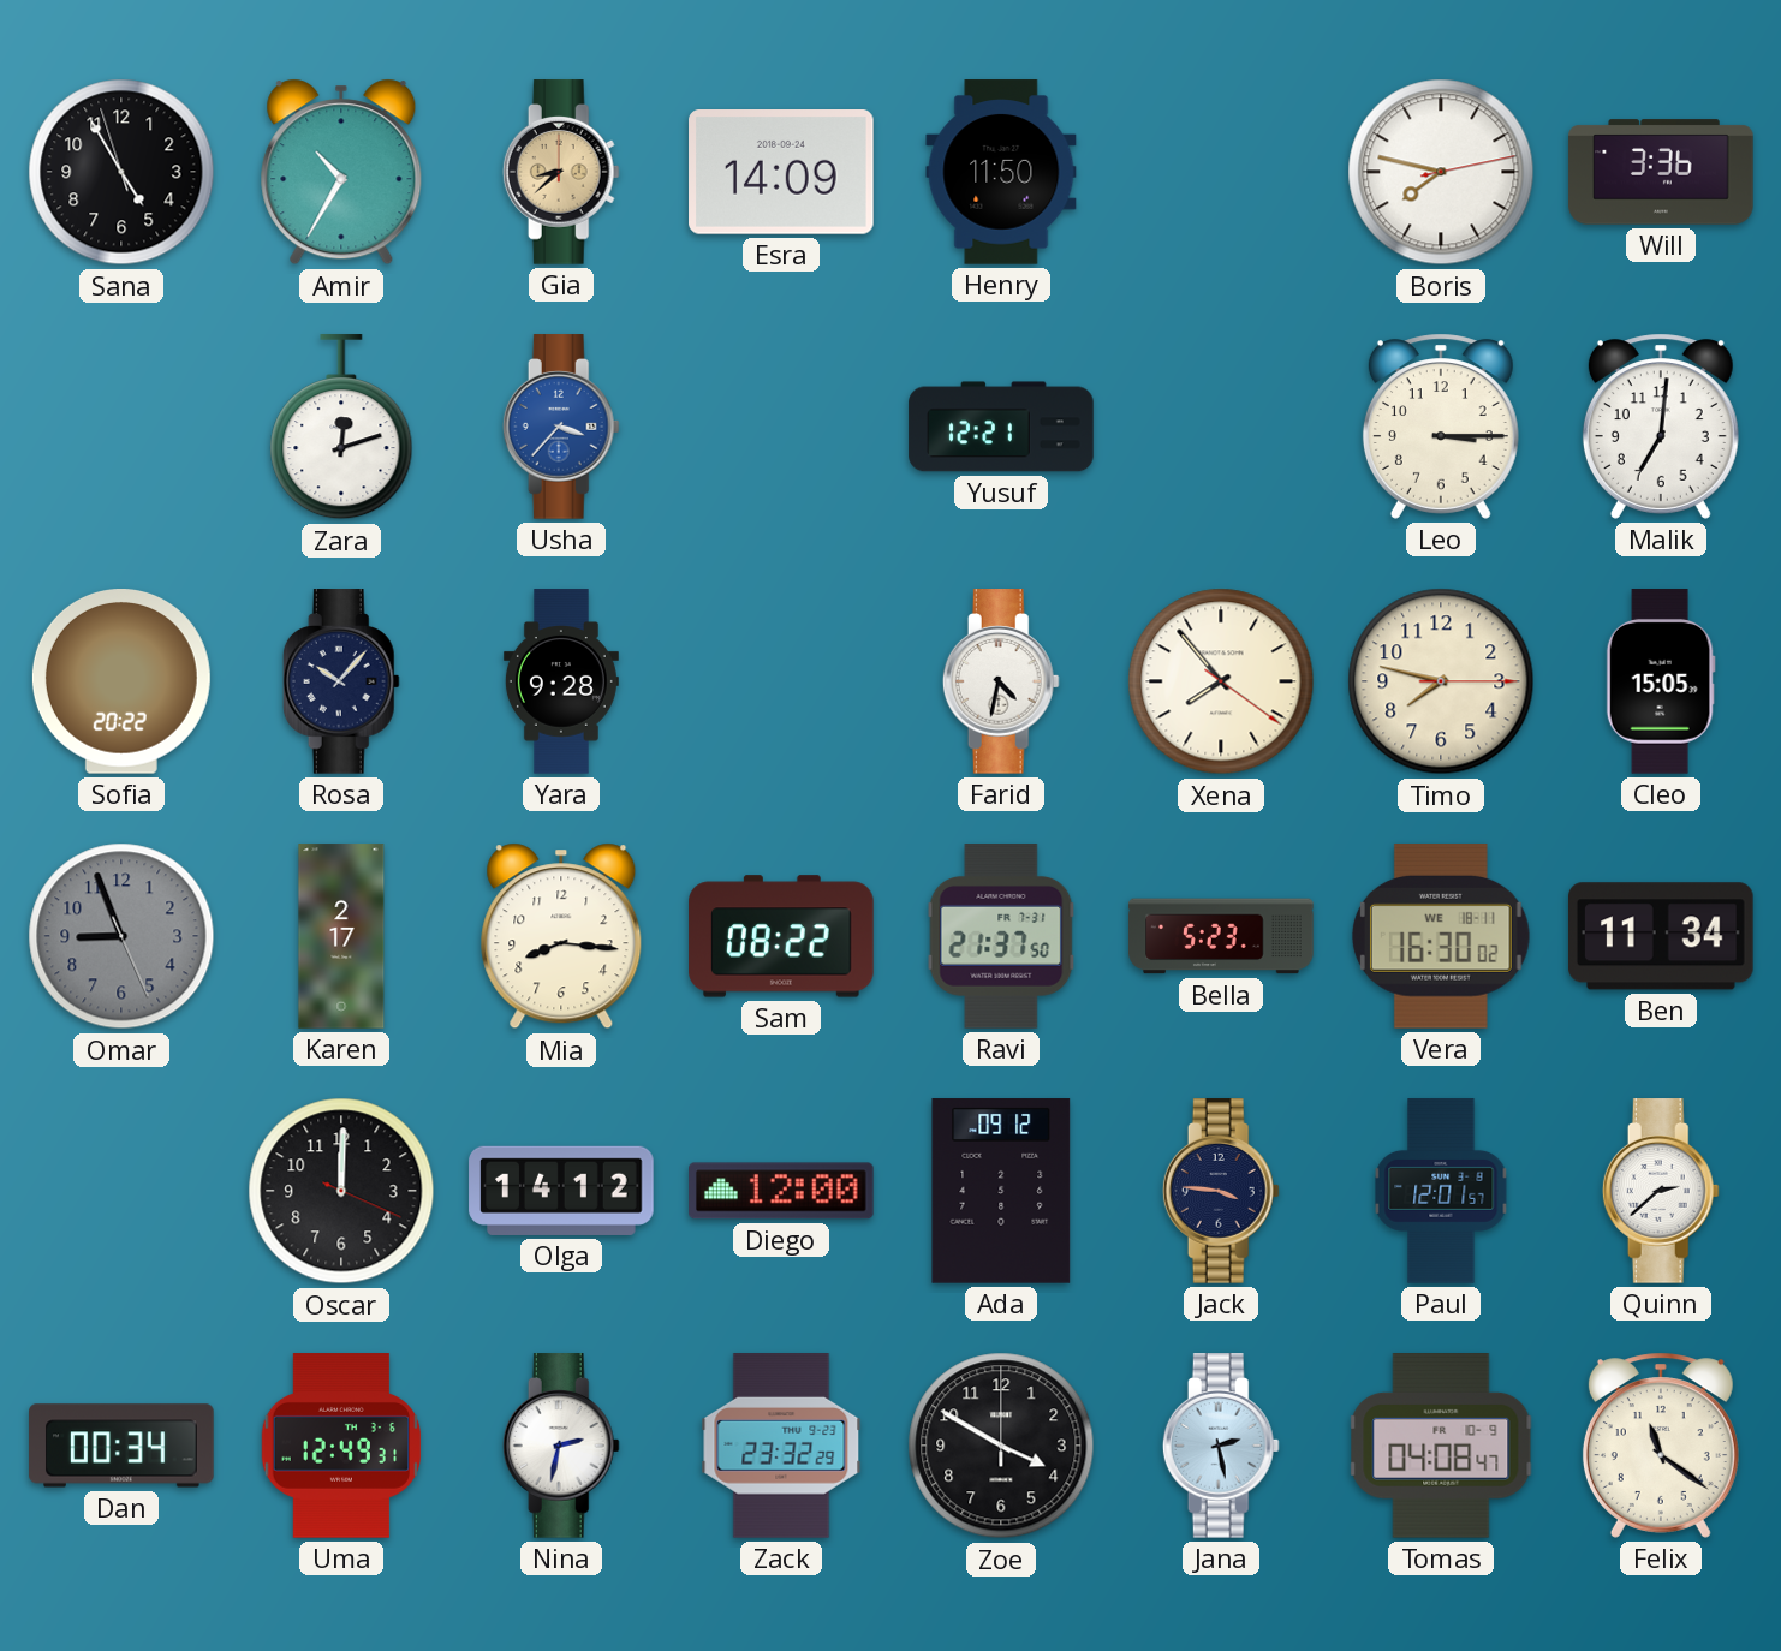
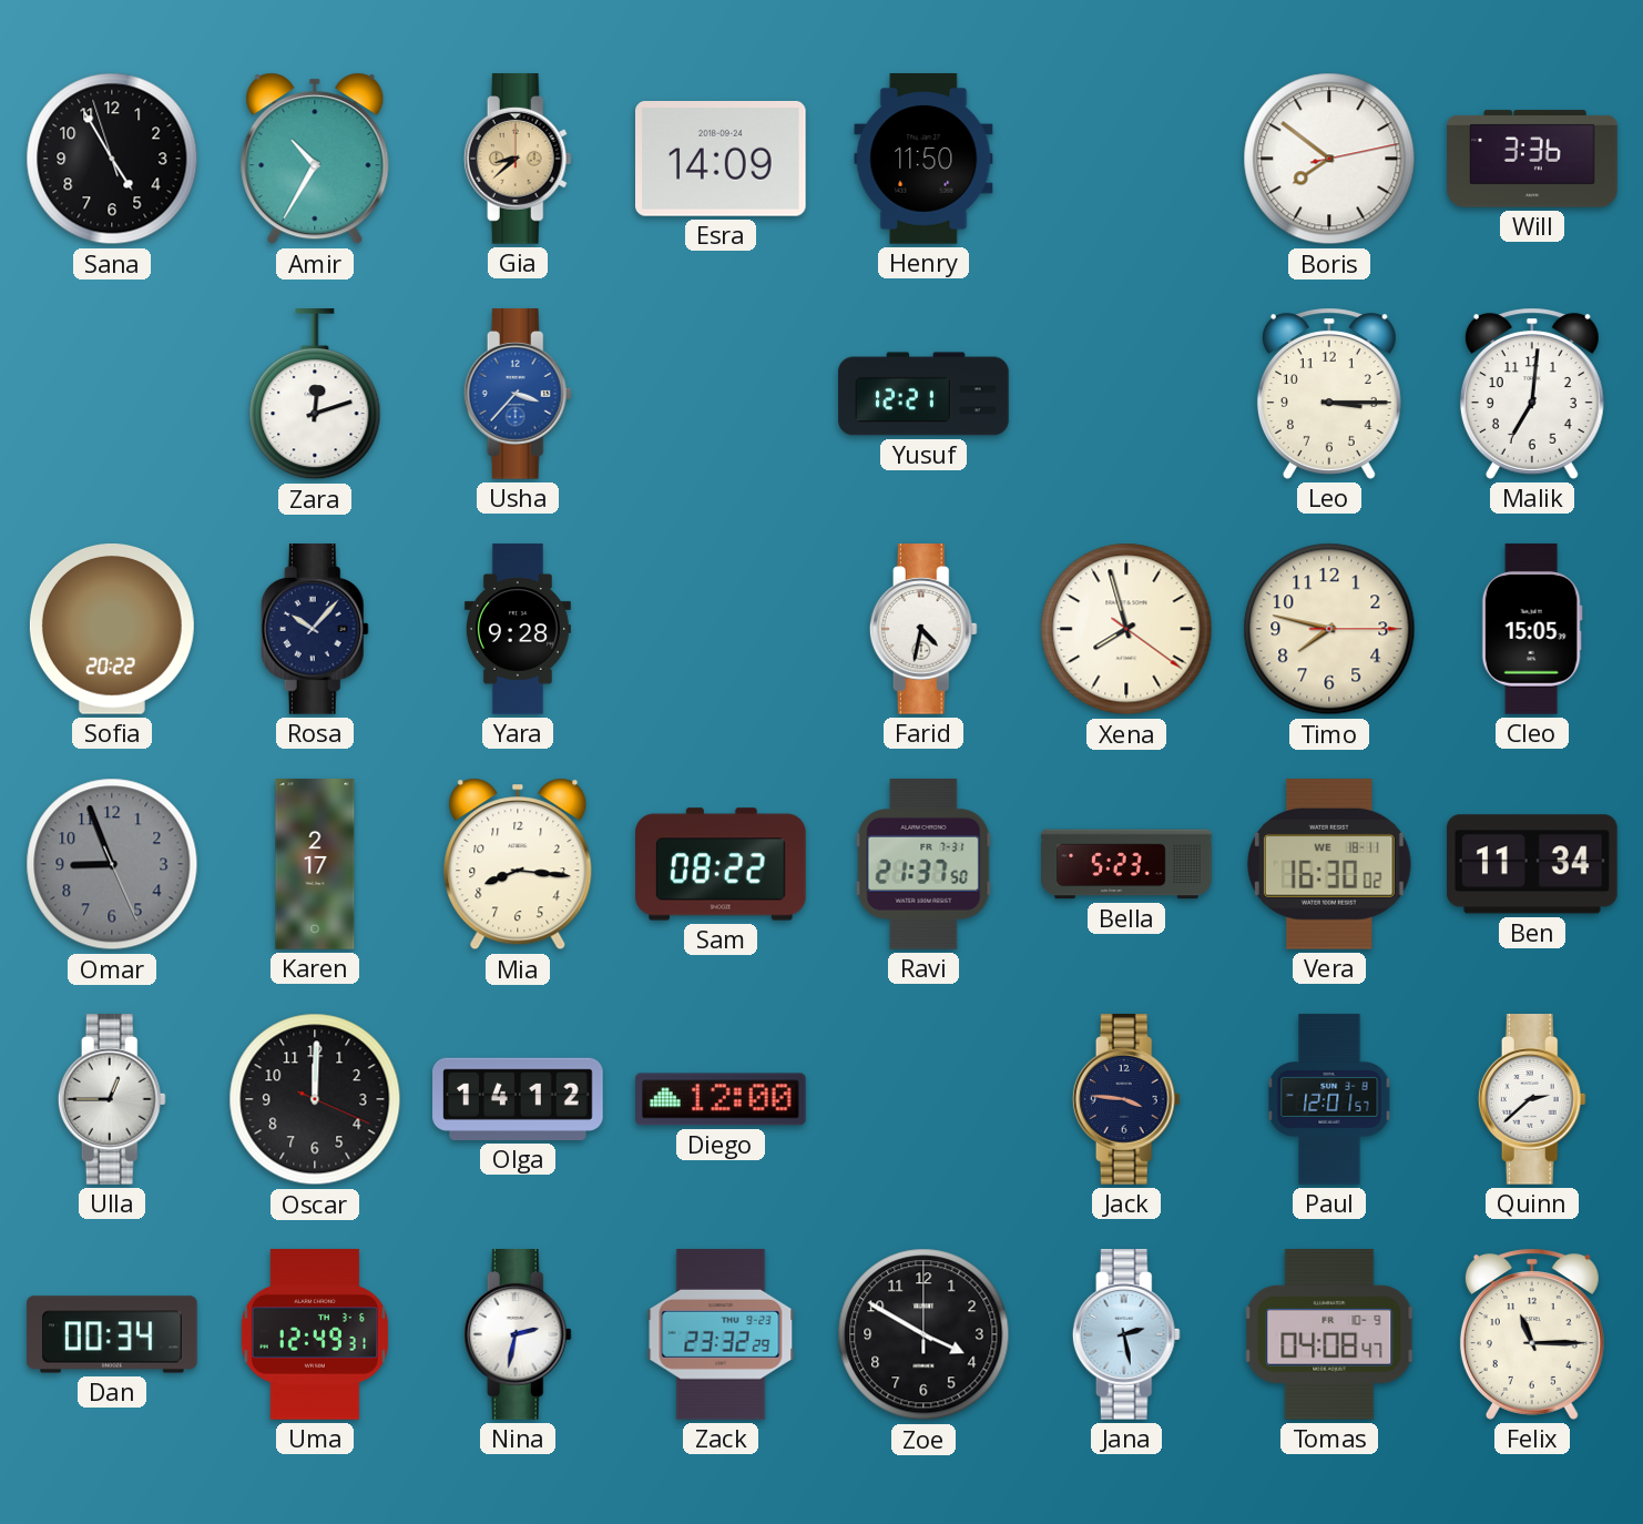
Boris: 7:47 -> 7:51
Xena: 7:53 -> 7:57
Ulla: none -> 12:45
Ada: 09:12 -> none
Felix: 11:21 -> 11:15
